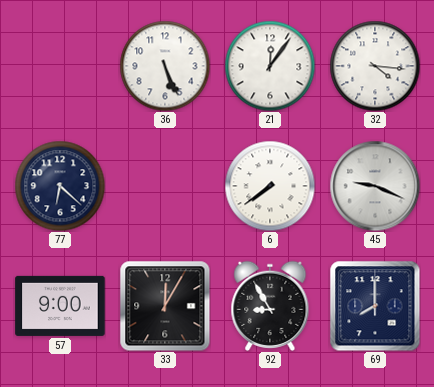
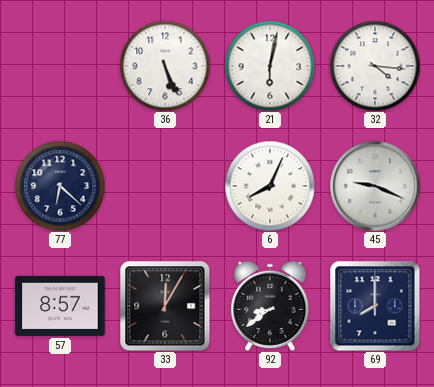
21: 12:06 -> 6:02
6: 7:39 -> 8:04
57: 9:00 -> 8:57
92: 8:55 -> 8:39
